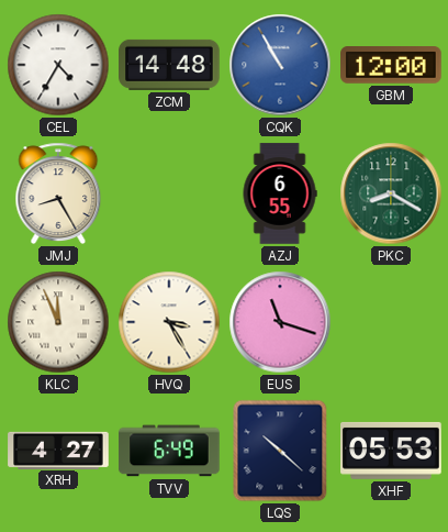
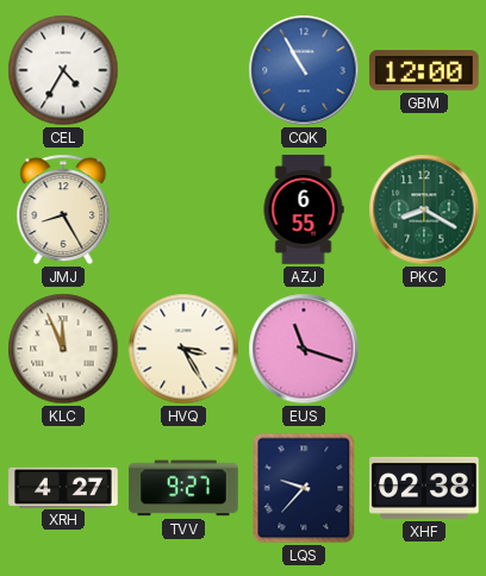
ZCM: 14:48 -> none
TVV: 6:49 -> 9:27
LQS: 10:22 -> 9:37
XHF: 05:53 -> 02:38
